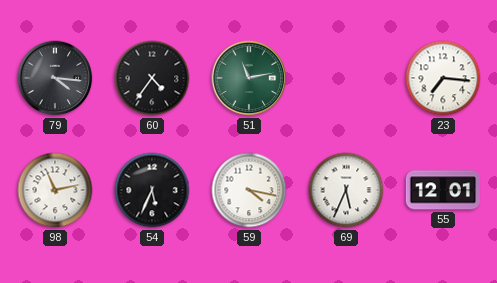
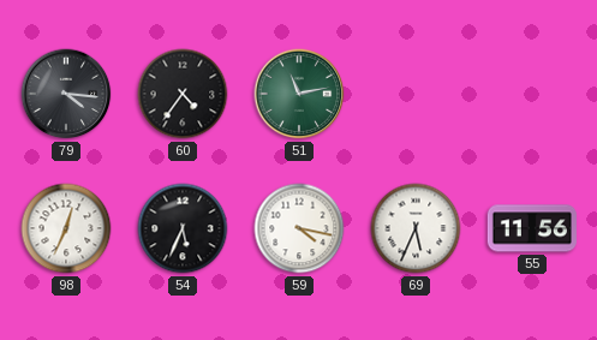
23: 7:16 -> none
98: 11:13 -> 12:34
55: 12:01 -> 11:56
